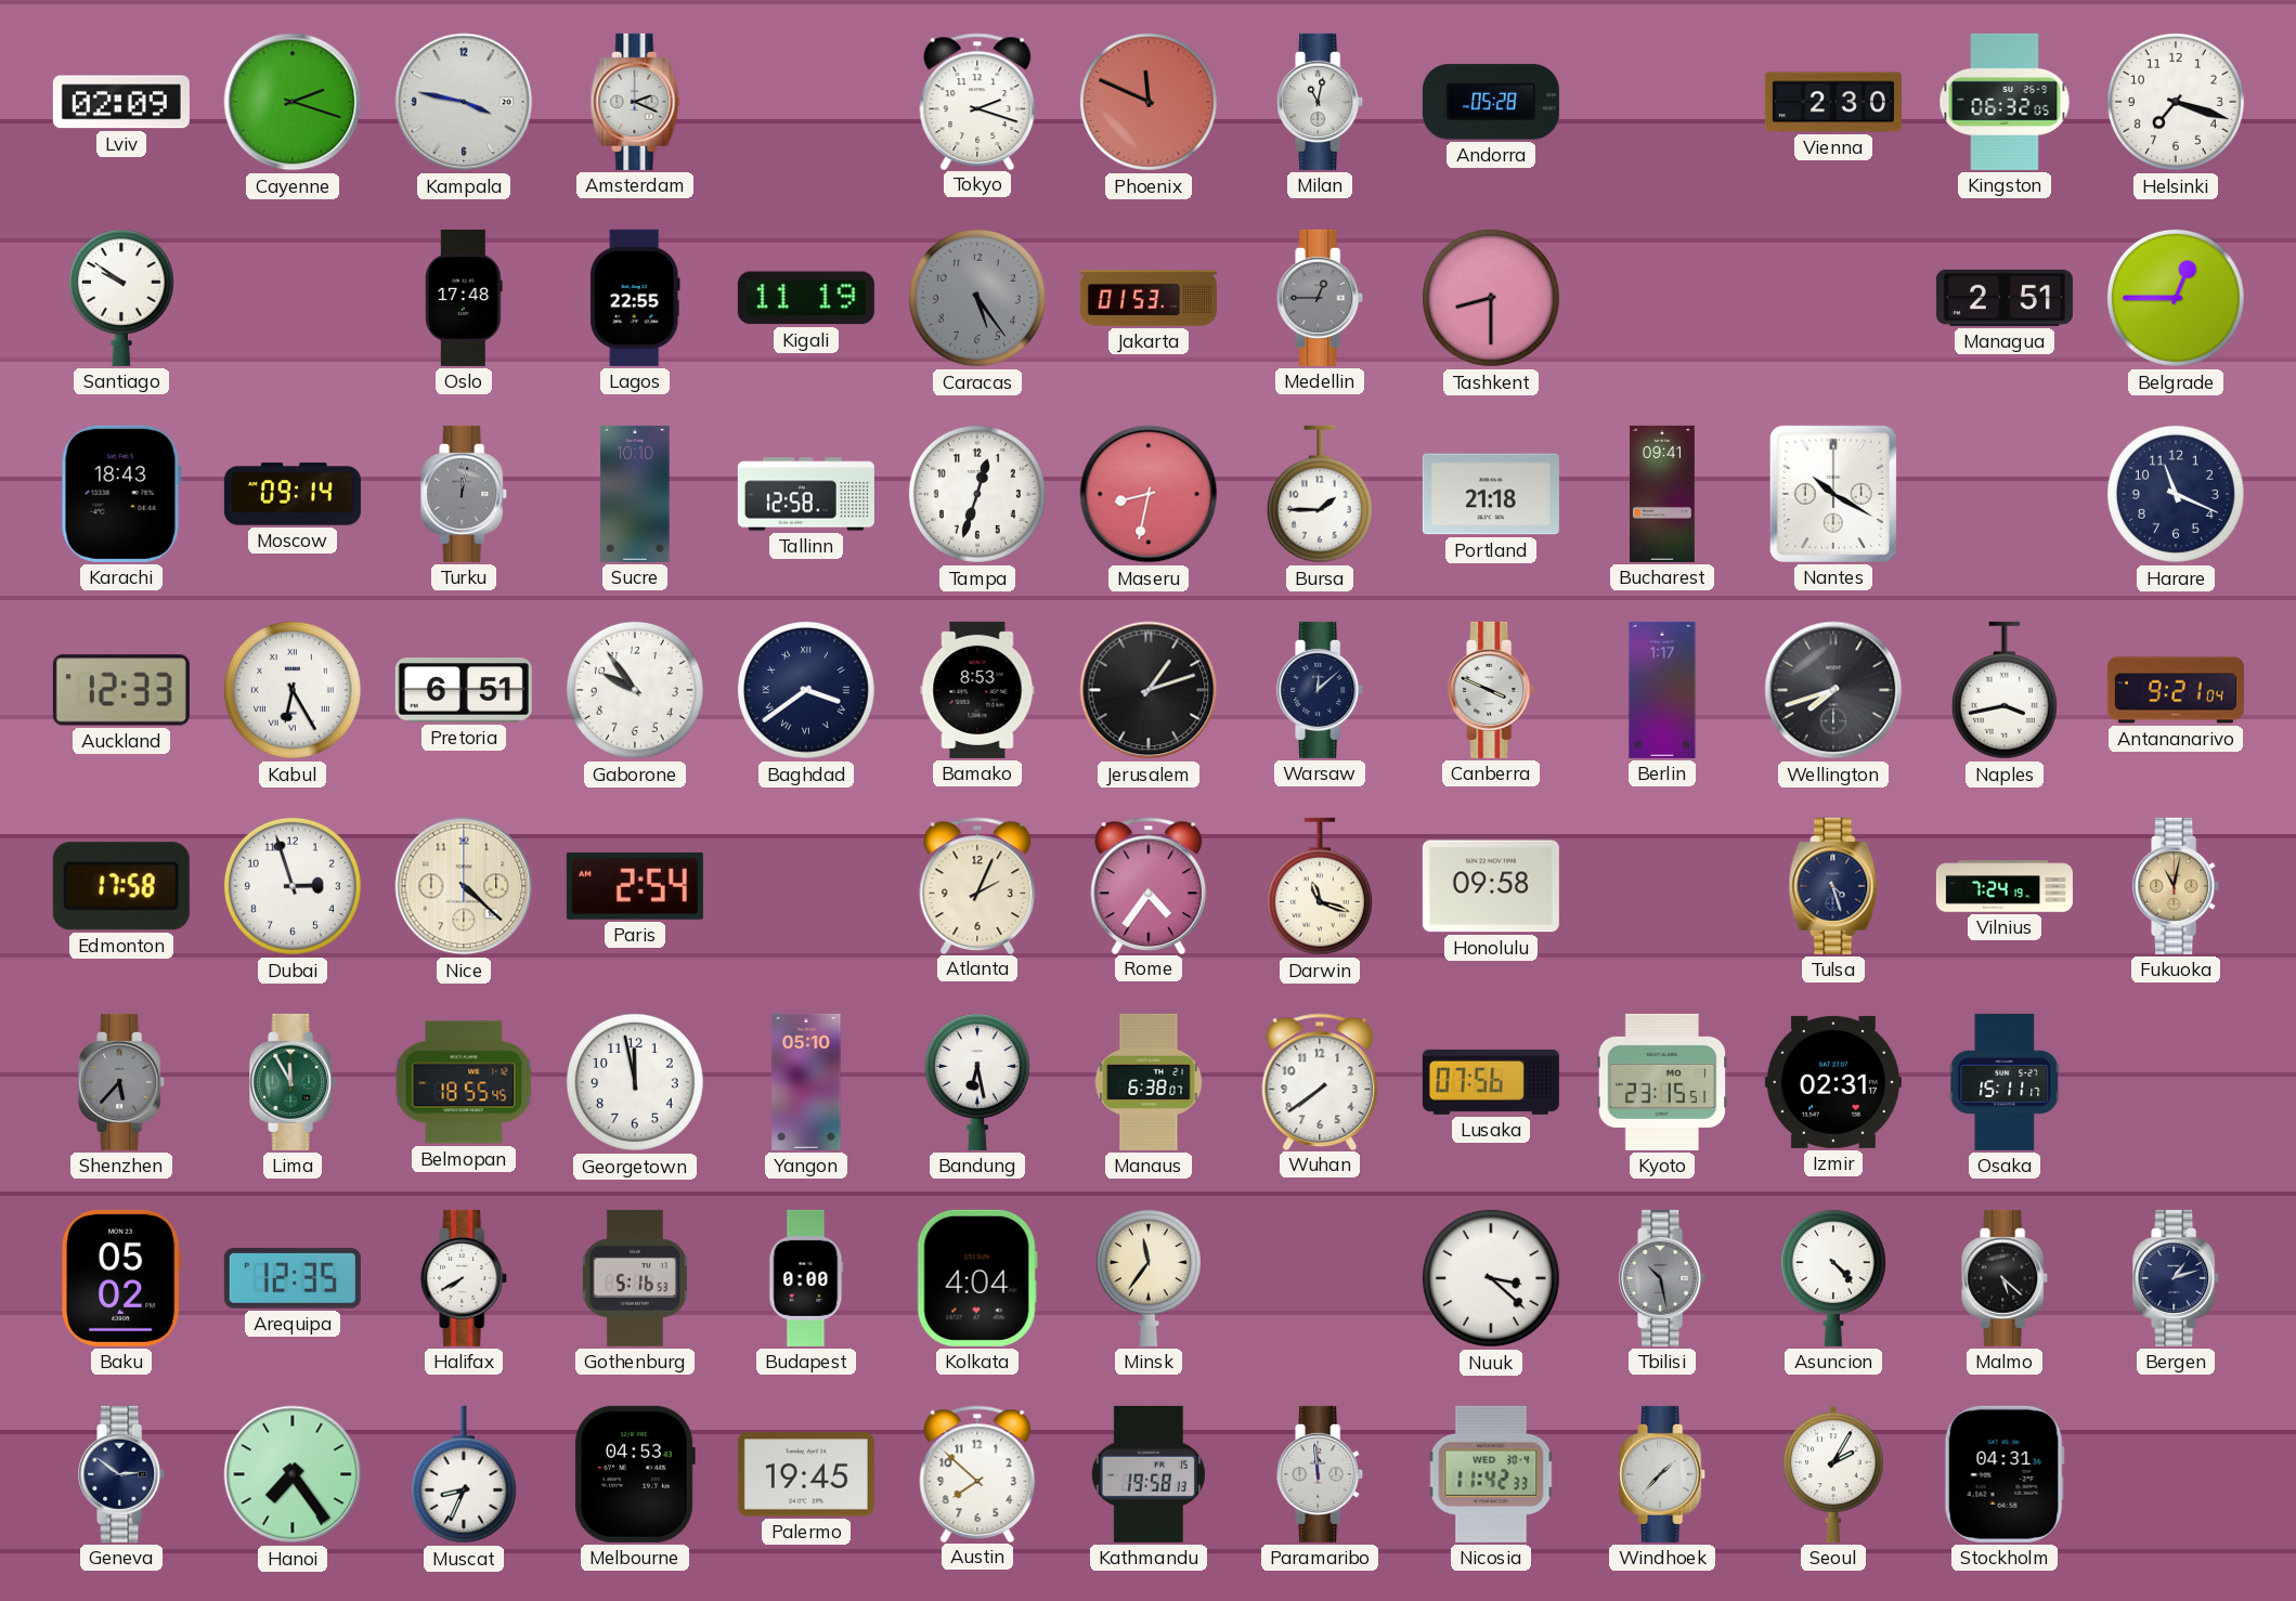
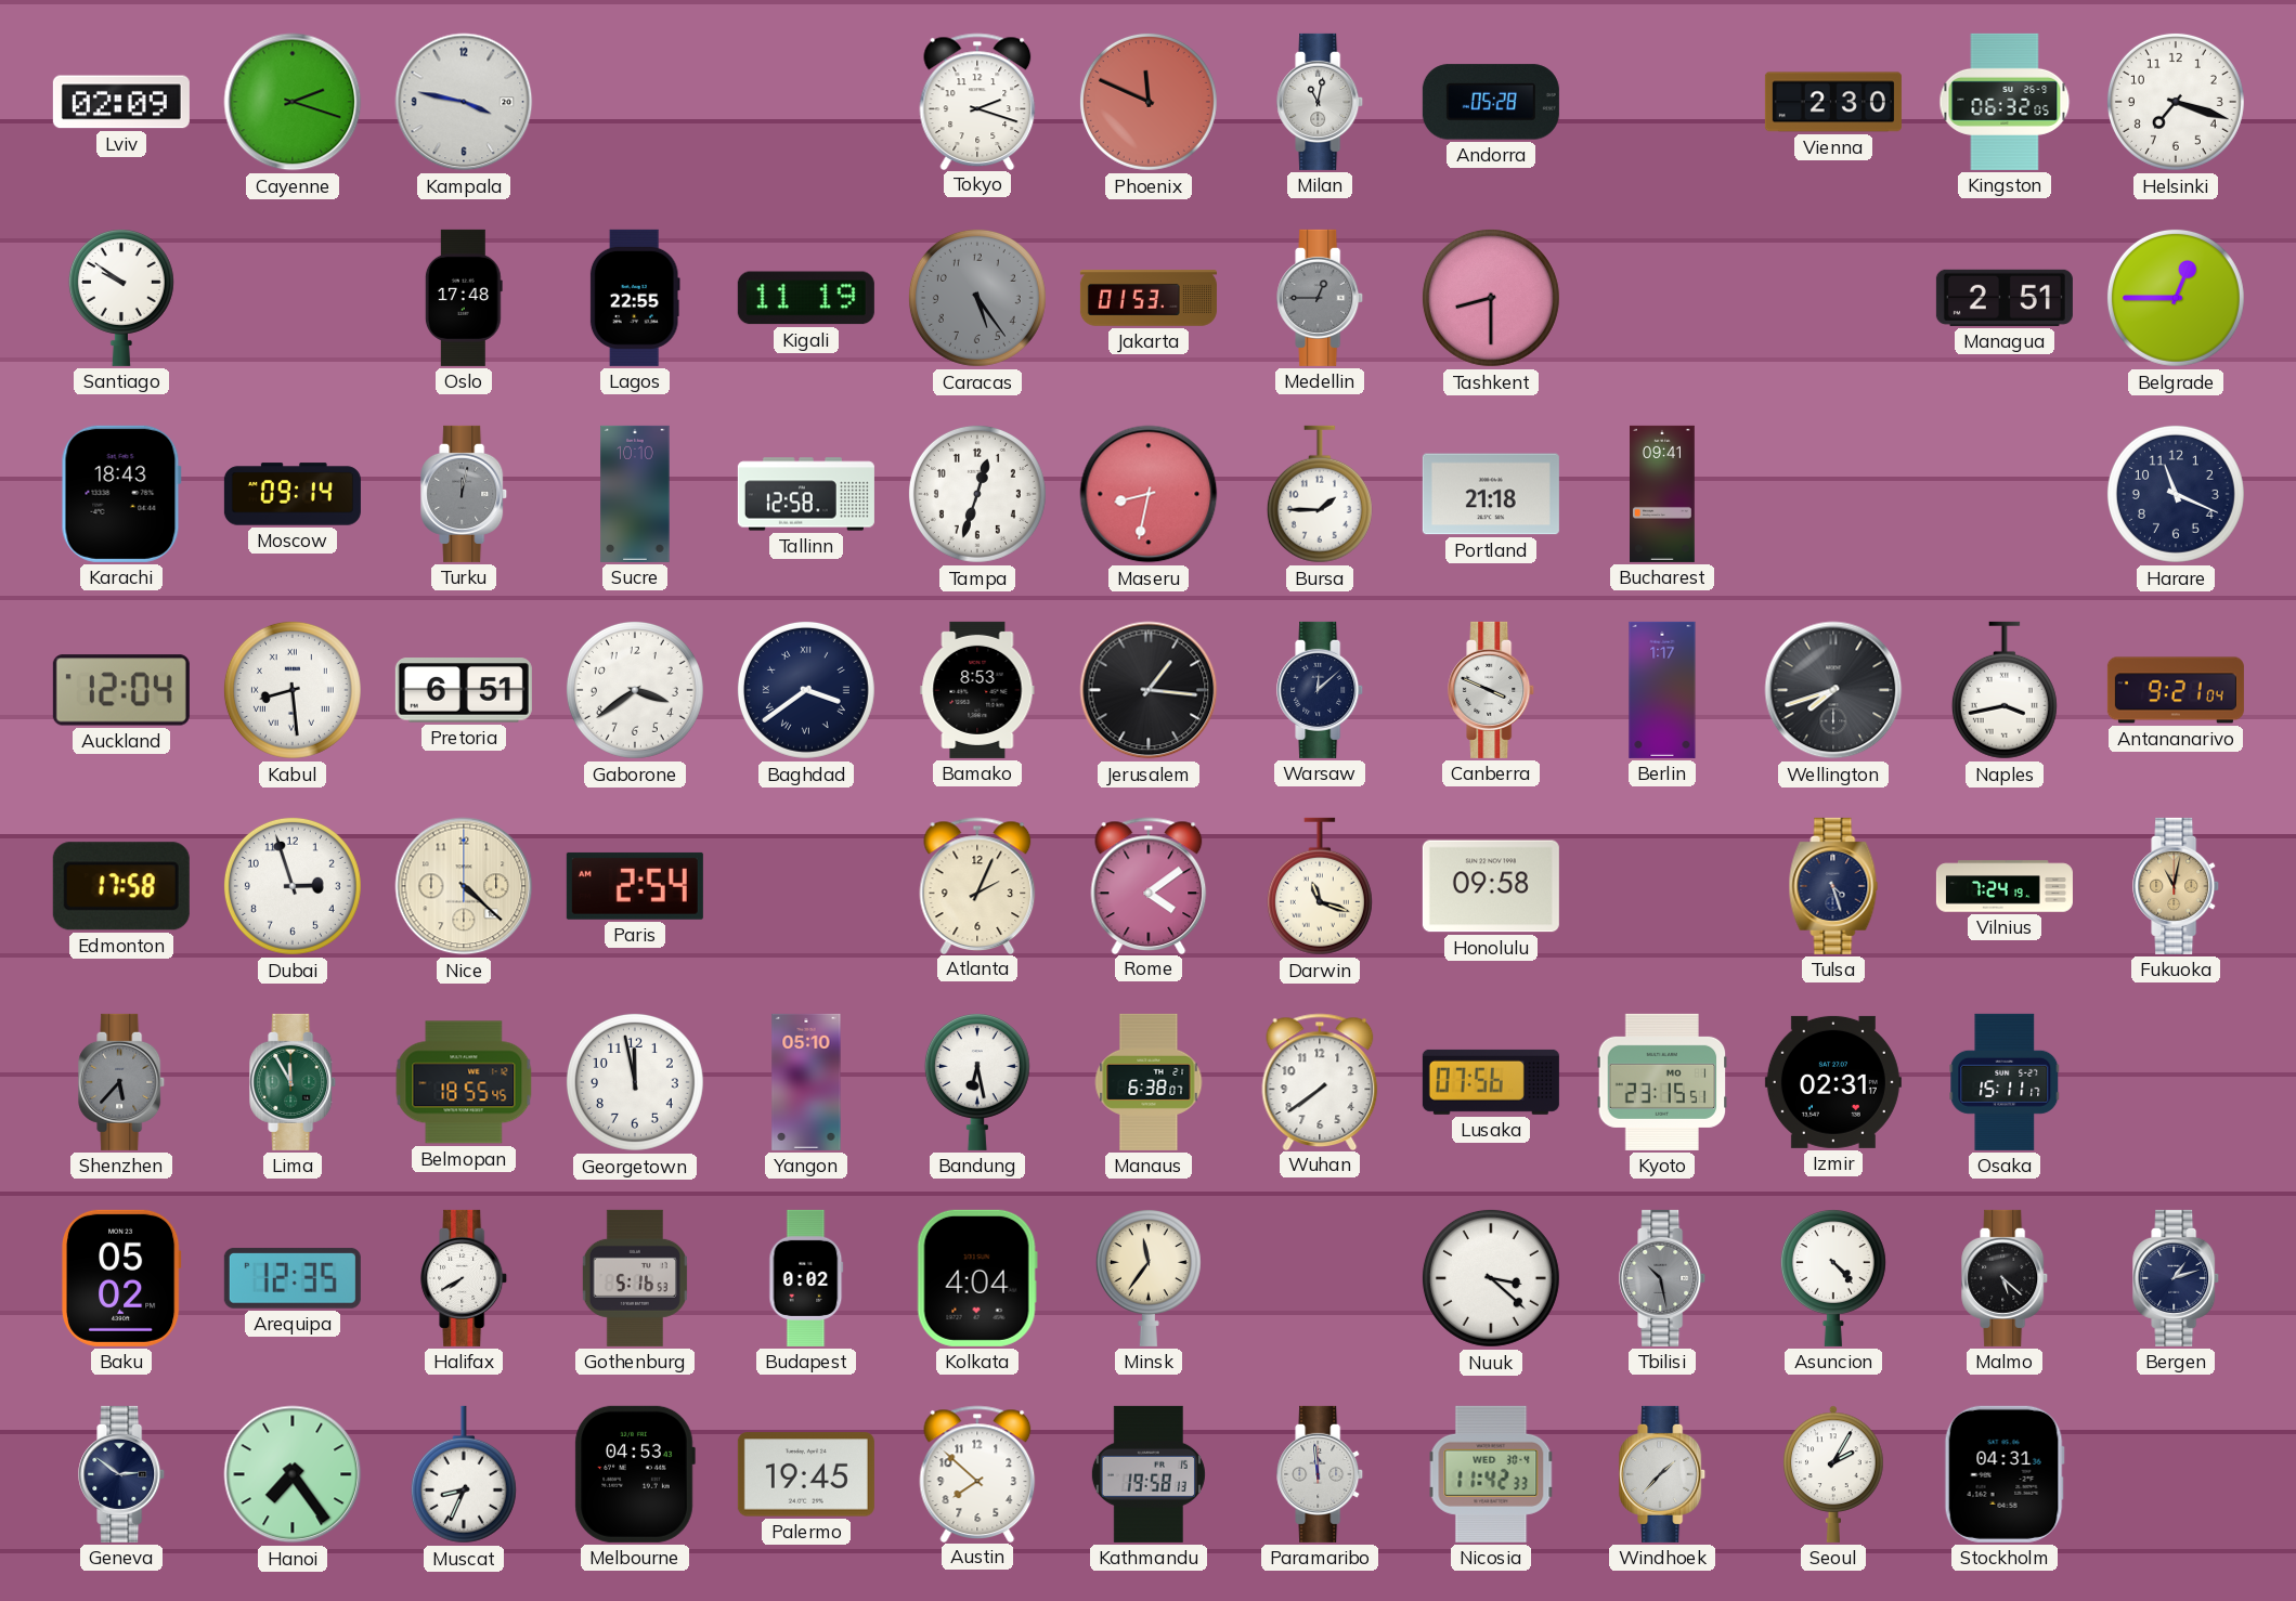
Amsterdam: 2:19 -> none
Nantes: 10:20 -> none
Auckland: 12:33 -> 12:04
Kabul: 6:25 -> 8:29
Gaborone: 9:54 -> 3:39
Jerusalem: 1:12 -> 1:16
Rome: 4:36 -> 4:09
Budapest: 0:00 -> 0:02
